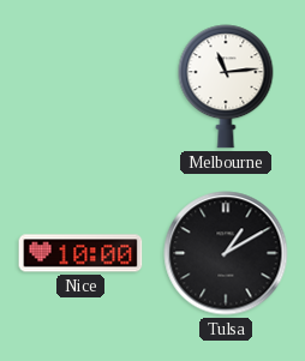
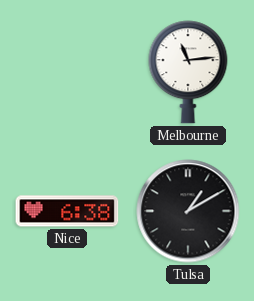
Nice: 10:00 -> 6:38
